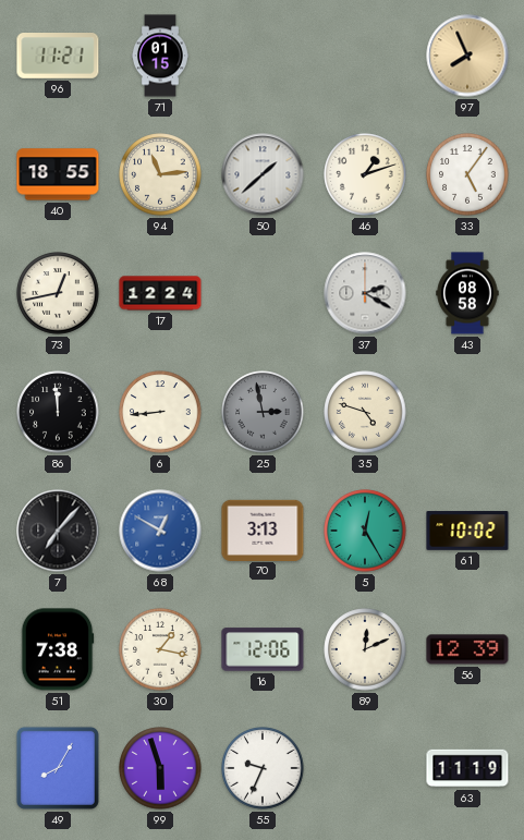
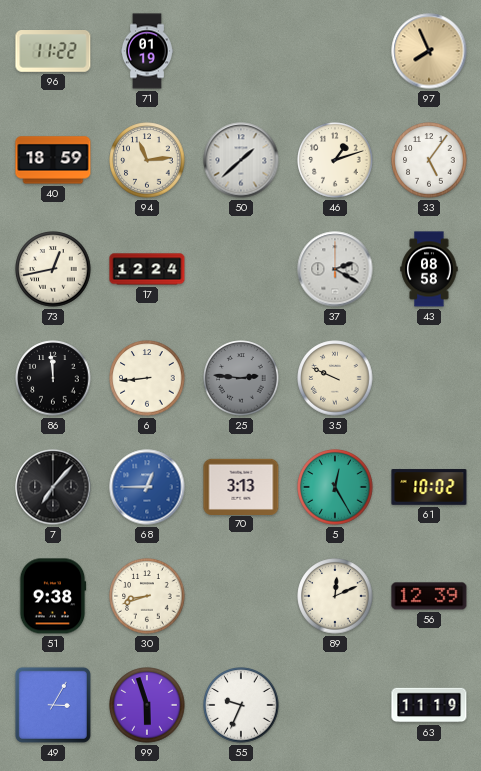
96: 11:21 -> 11:22
71: 01:15 -> 01:19
40: 18:55 -> 18:59
25: 2:58 -> 2:46
35: 4:48 -> 9:49
68: 12:50 -> 12:45
51: 7:38 -> 9:38
30: 1:17 -> 8:42
16: 12:06 -> none
49: 8:05 -> 3:05
